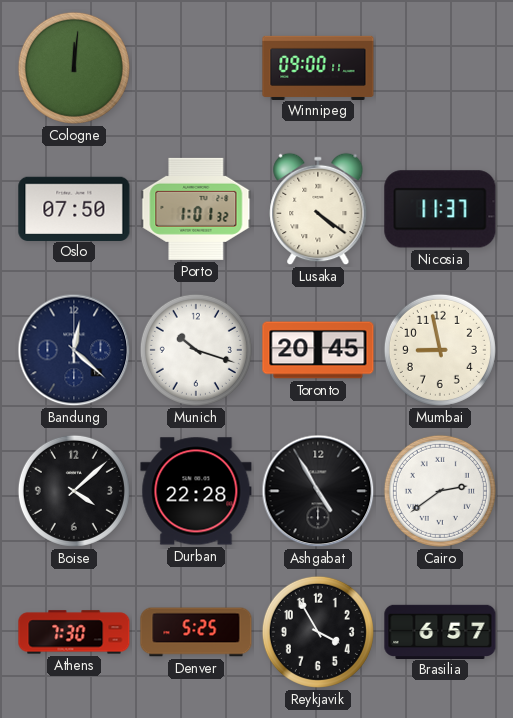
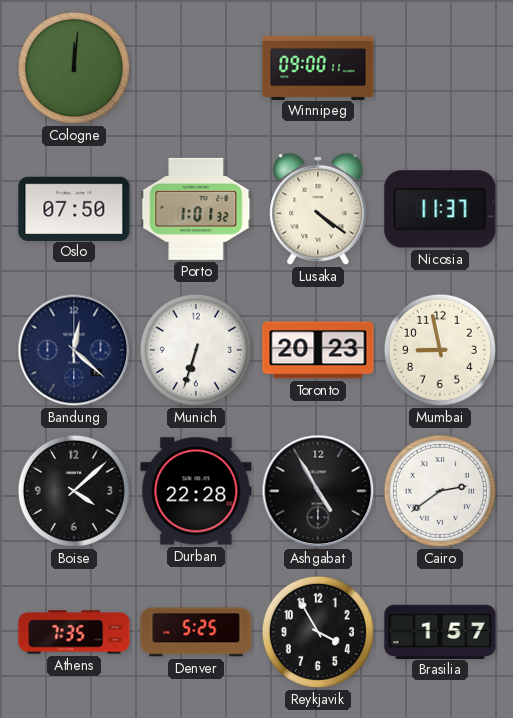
Munich: 10:18 -> 6:33
Toronto: 20:45 -> 20:23
Athens: 7:30 -> 7:35
Brasilia: 6:57 -> 1:57
